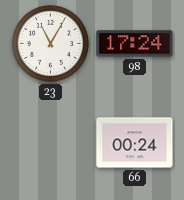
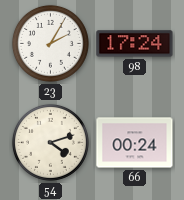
23: 11:05 -> 2:05
54: none -> 4:12
